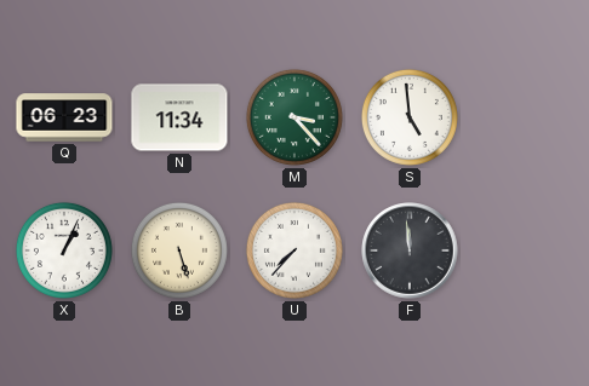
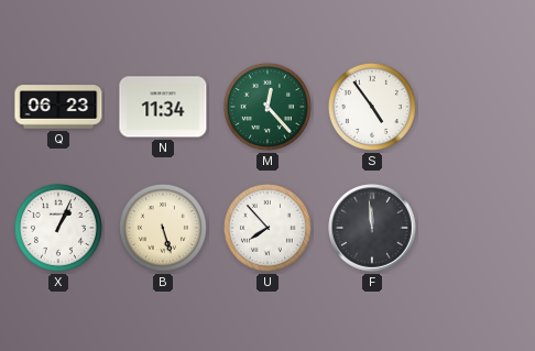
M: 3:23 -> 12:23
S: 4:59 -> 4:54
U: 7:37 -> 7:53
